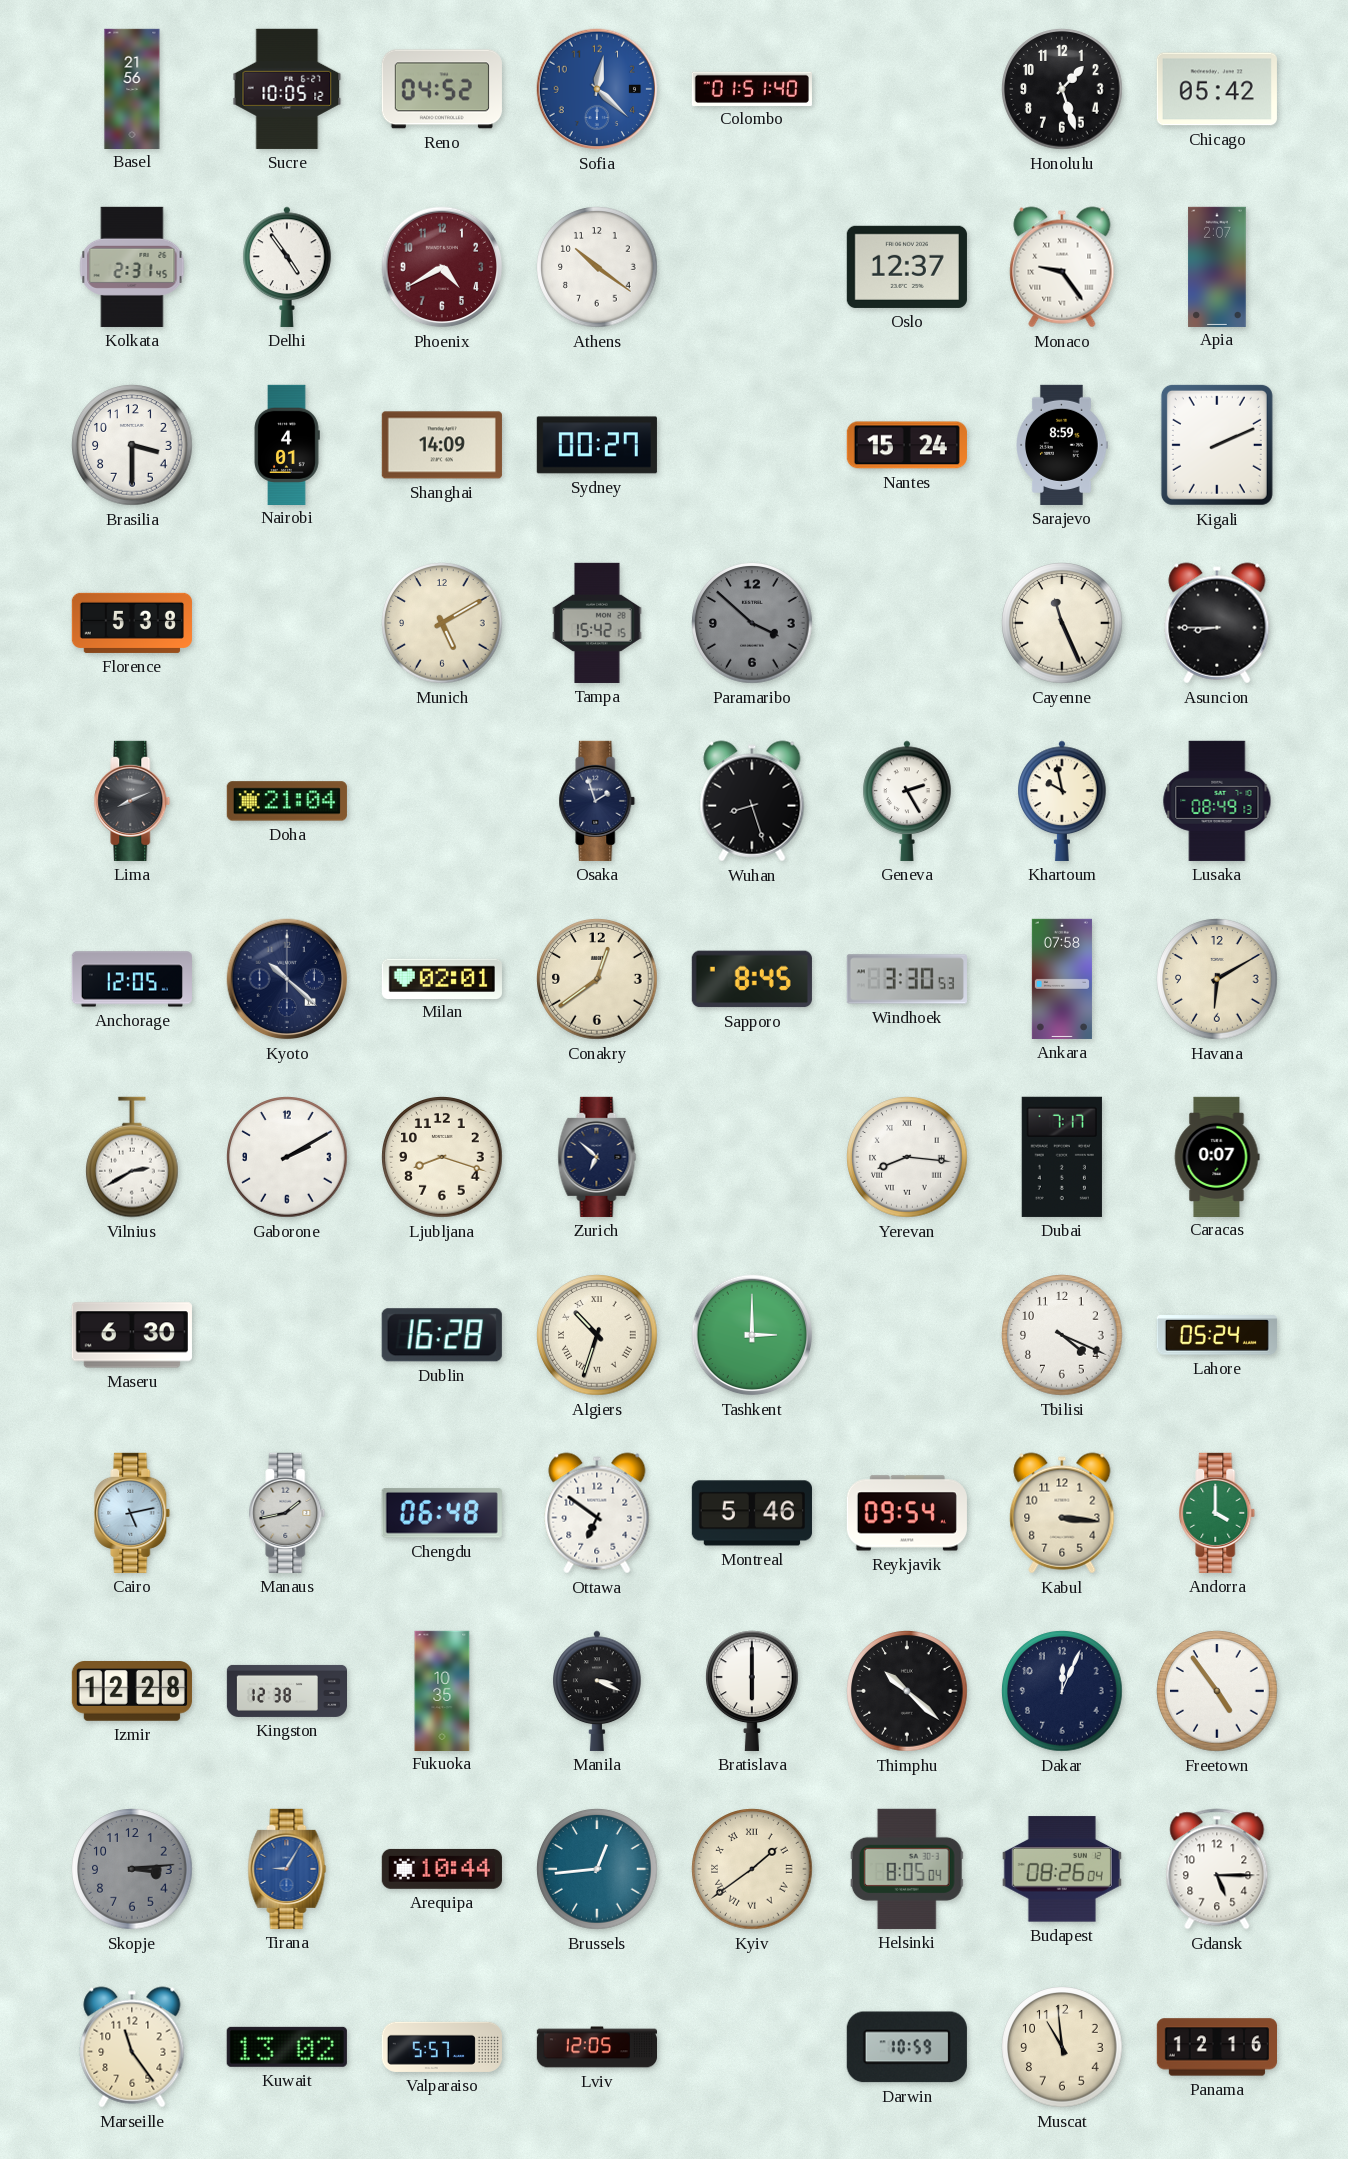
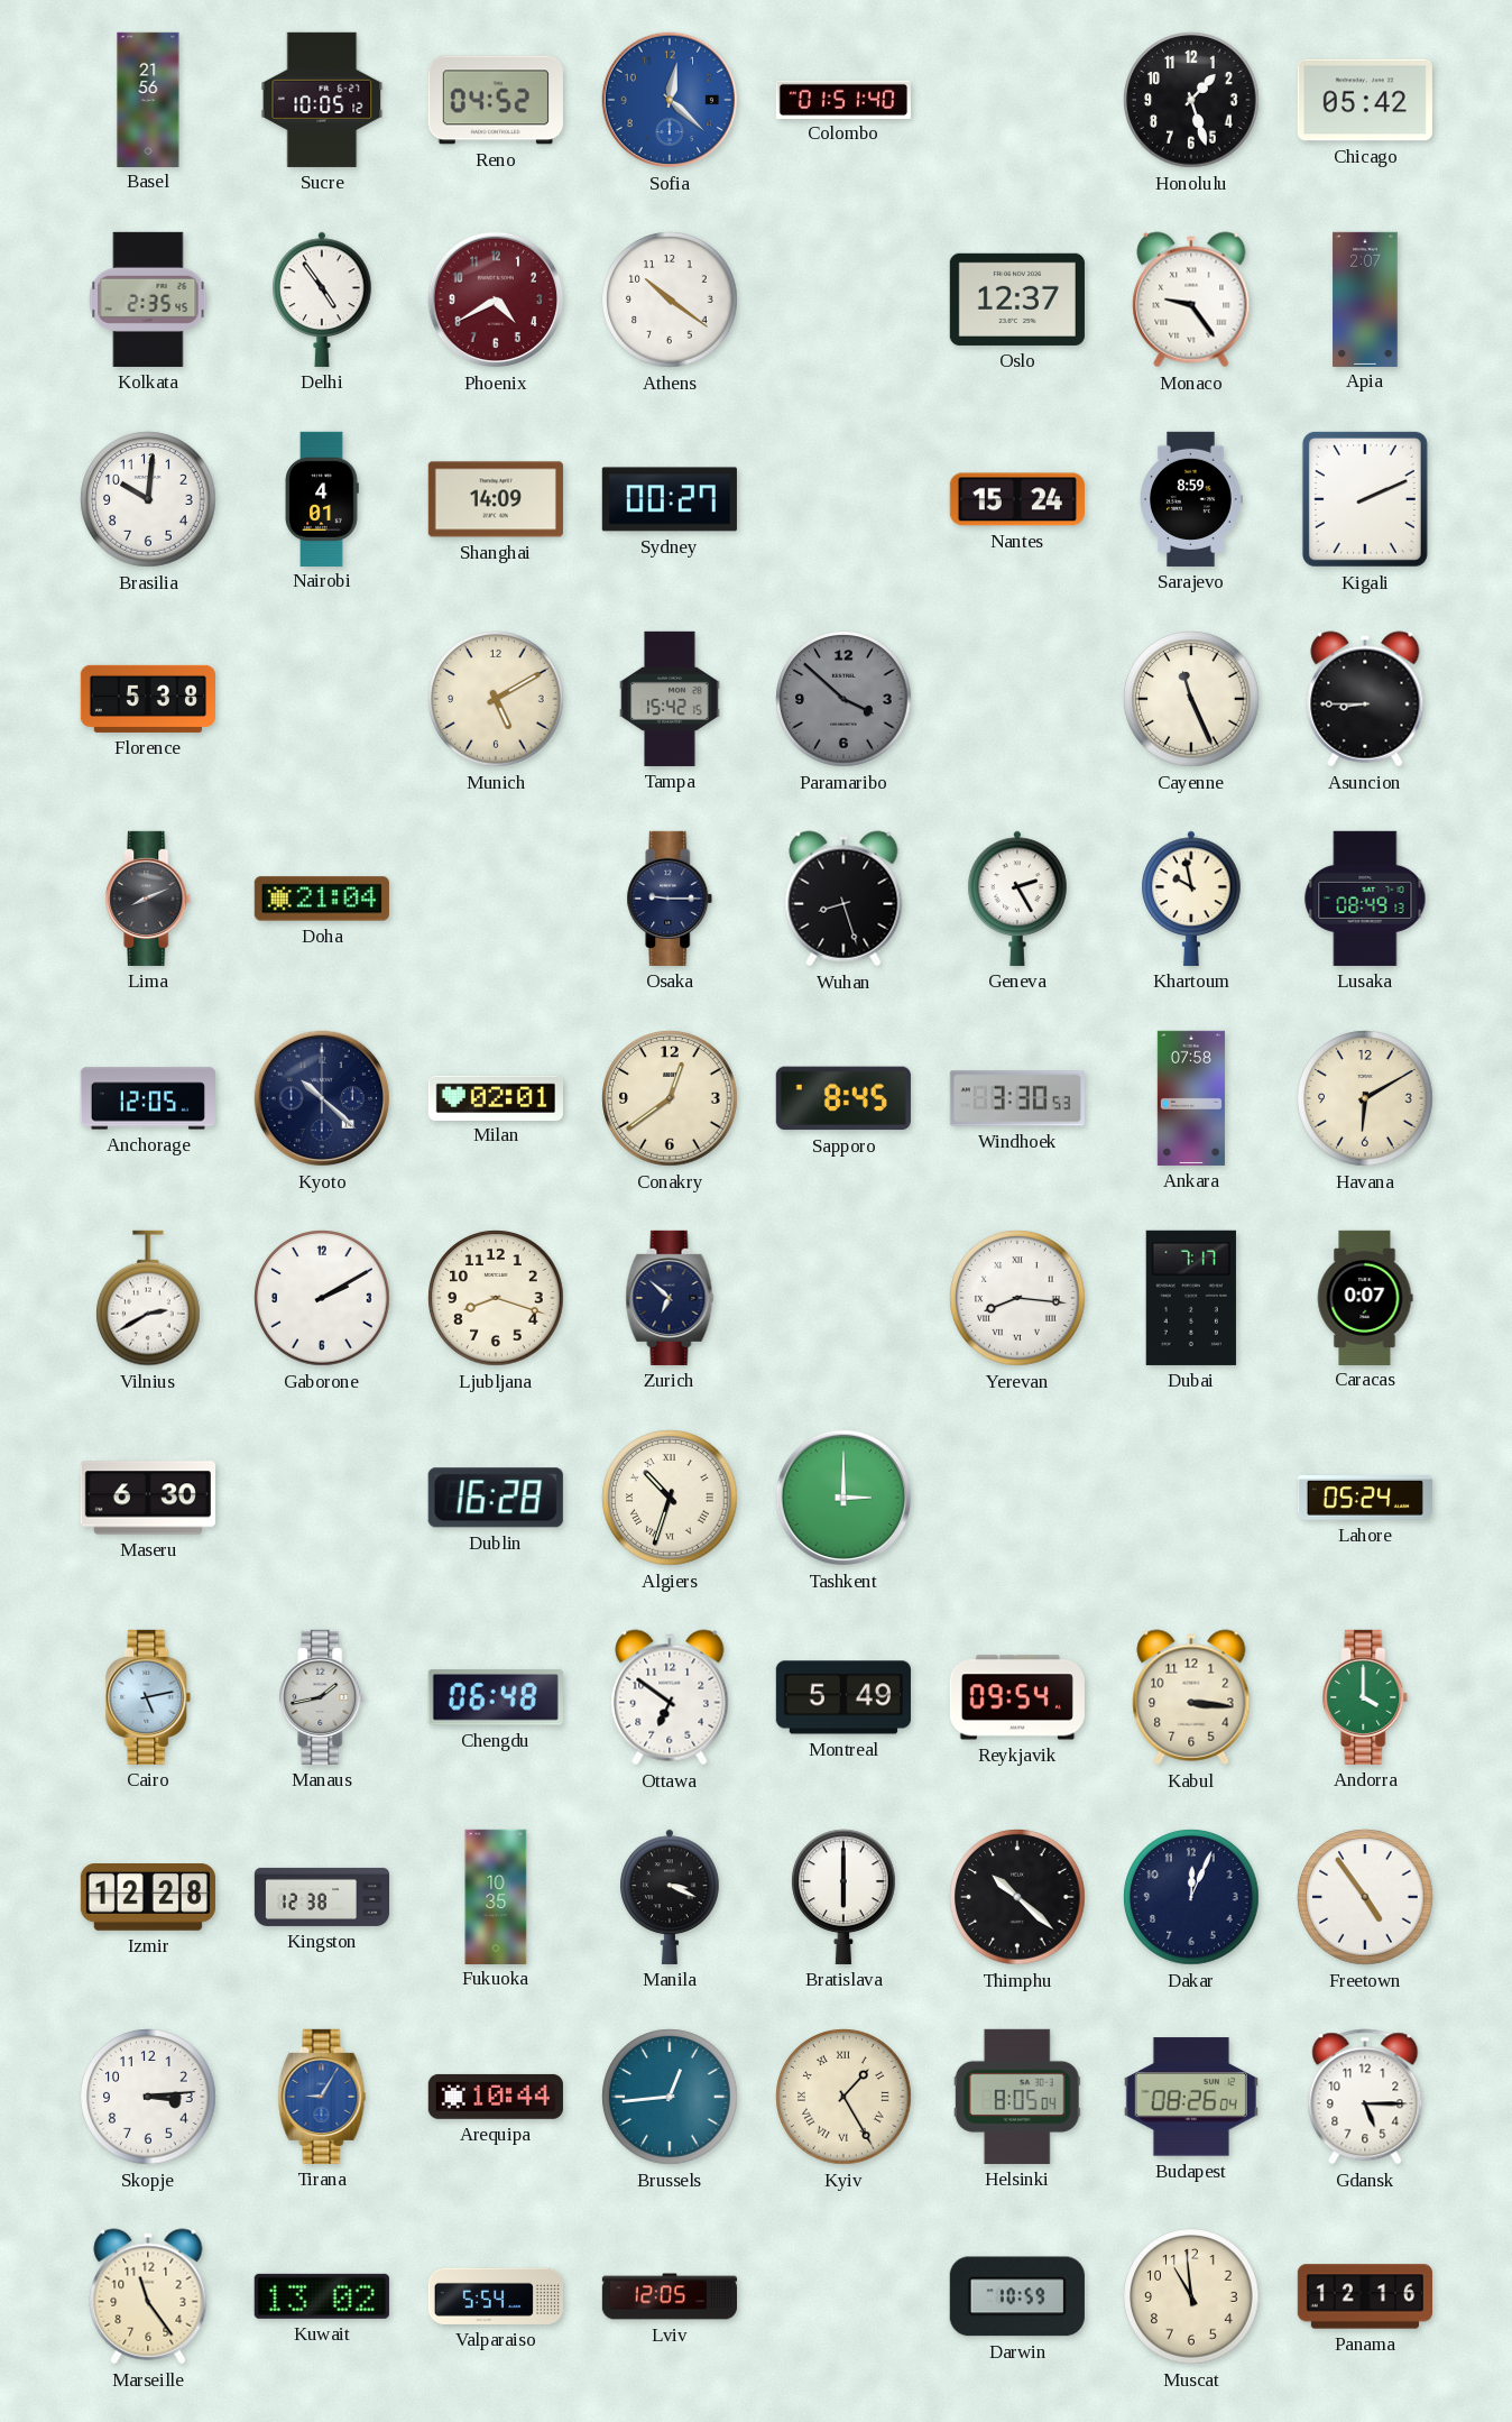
Kolkata: 2:31 -> 2:35
Brasilia: 3:30 -> 10:01
Osaka: 1:57 -> 9:15
Tbilisi: 4:19 -> none
Montreal: 5:46 -> 5:49
Skopje dial: grey -> white
Kyiv: 1:39 -> 1:25
Valparaiso: 5:57 -> 5:54
